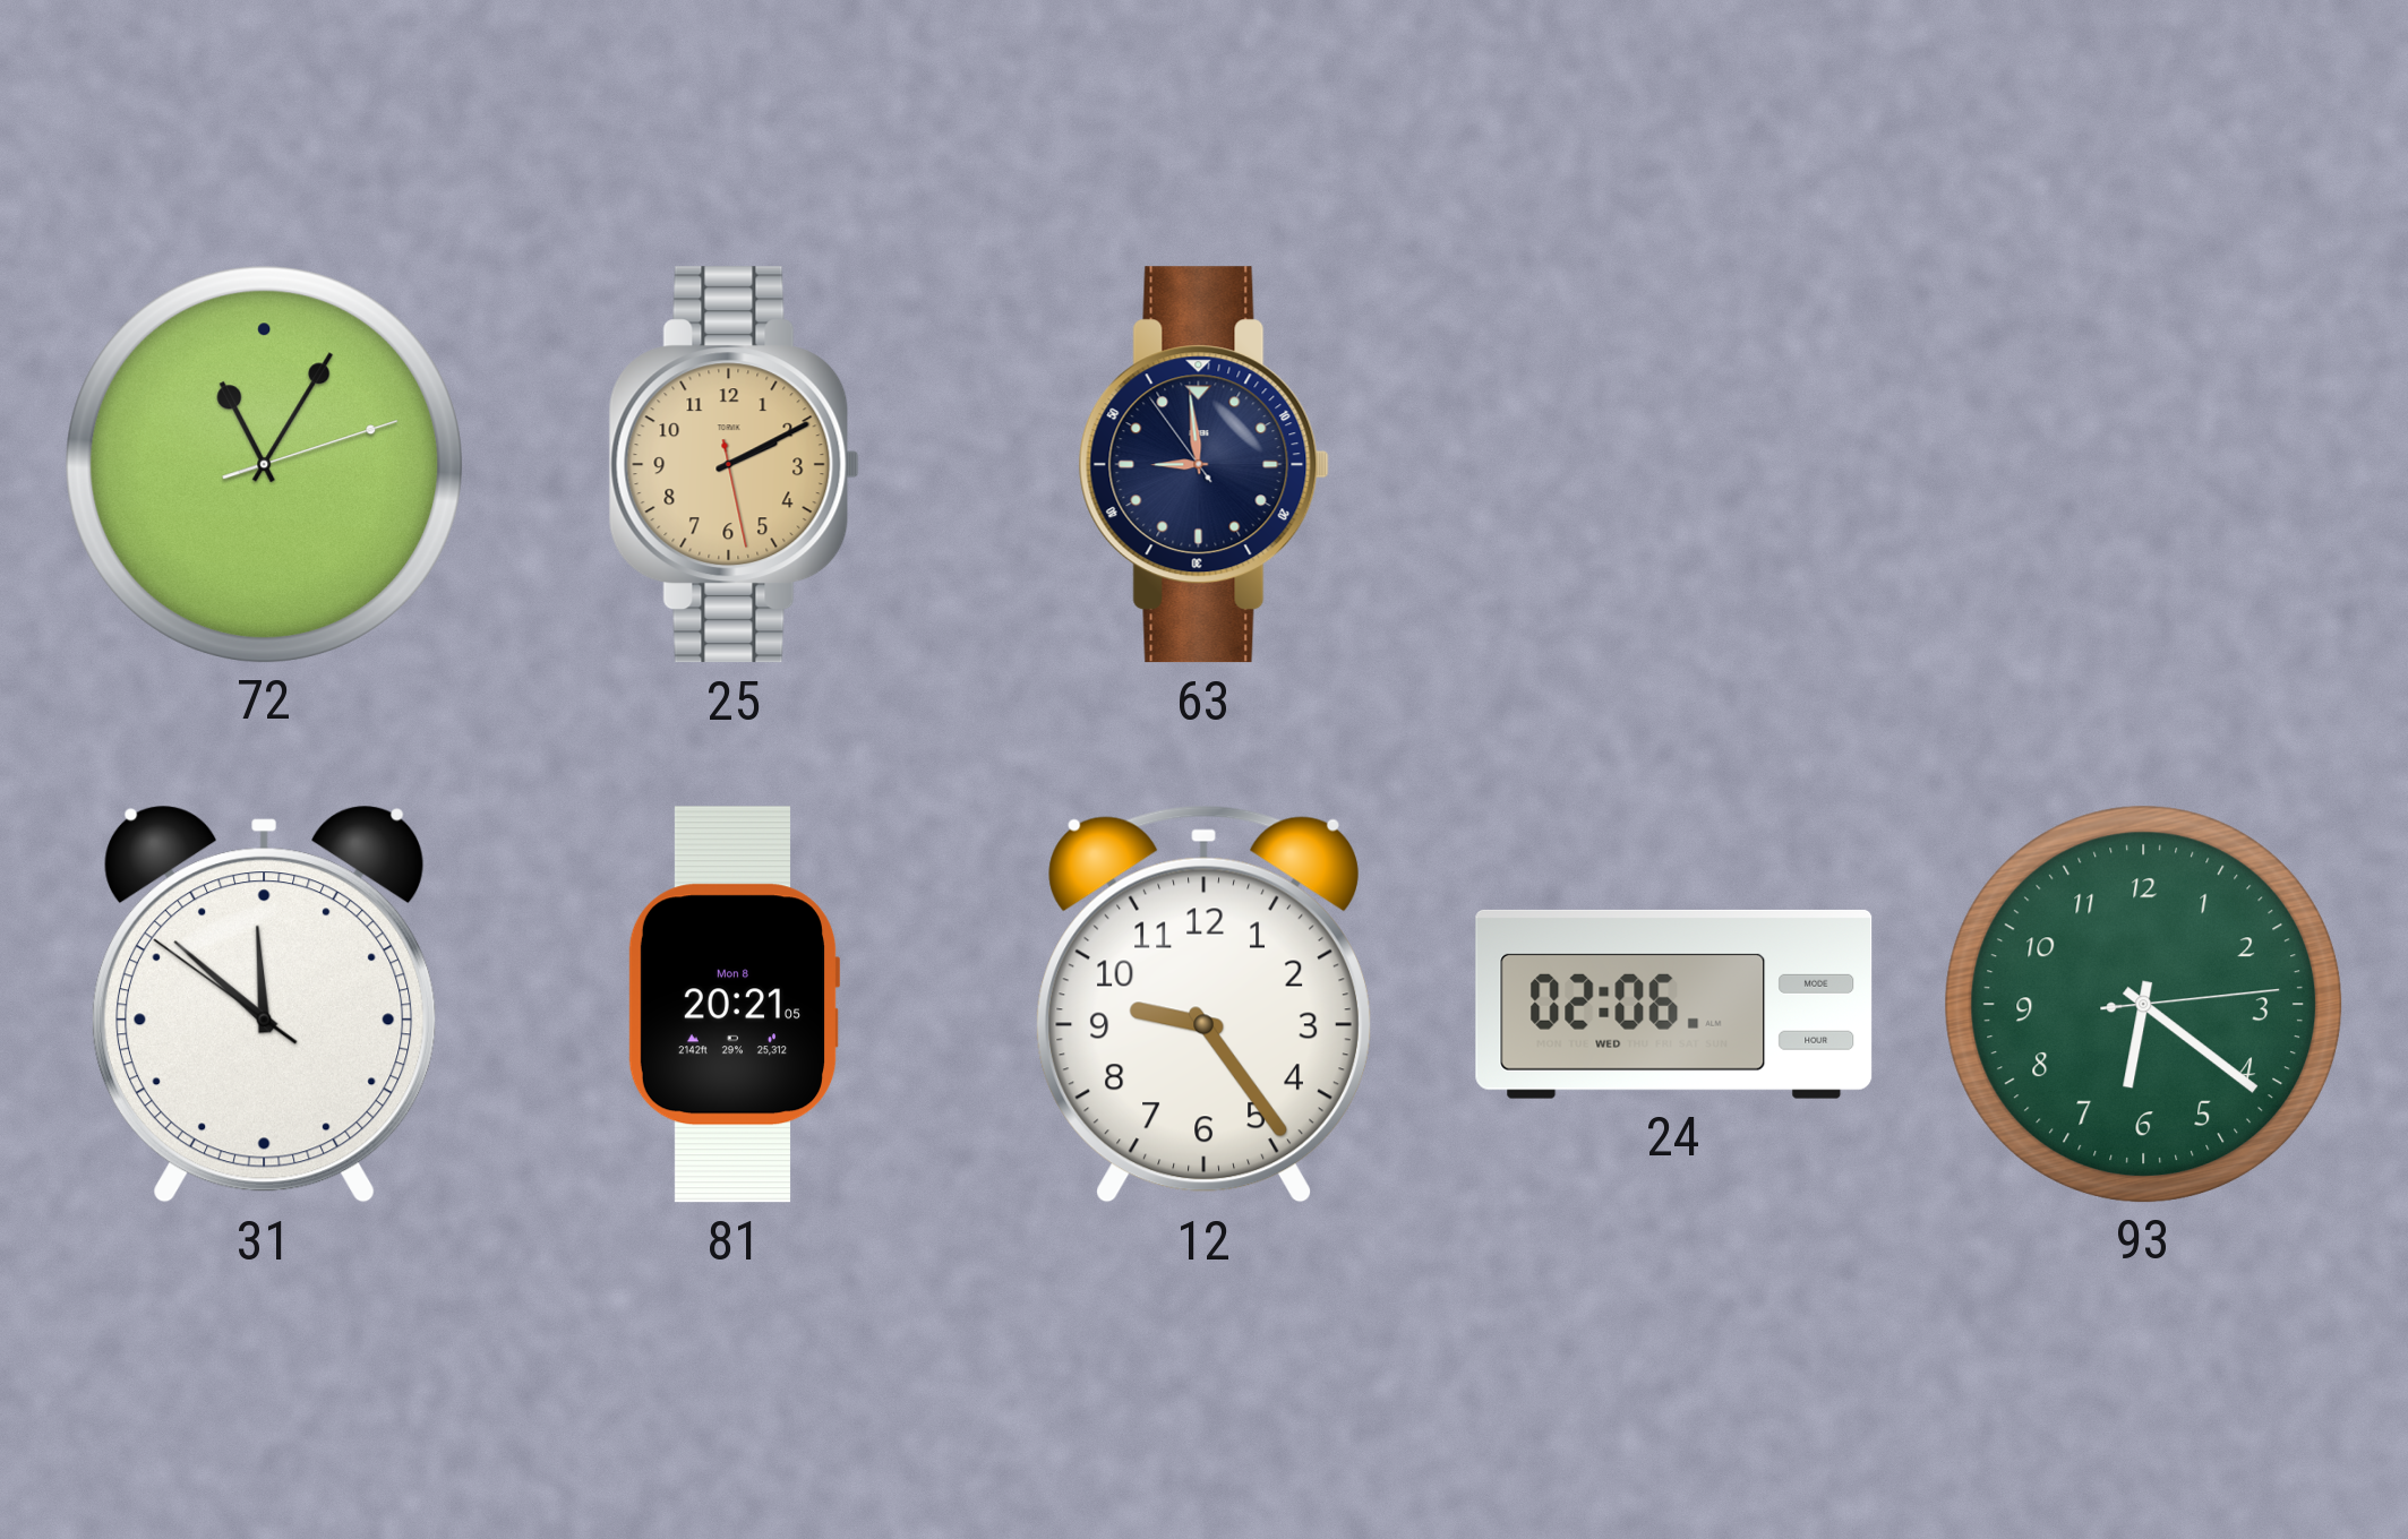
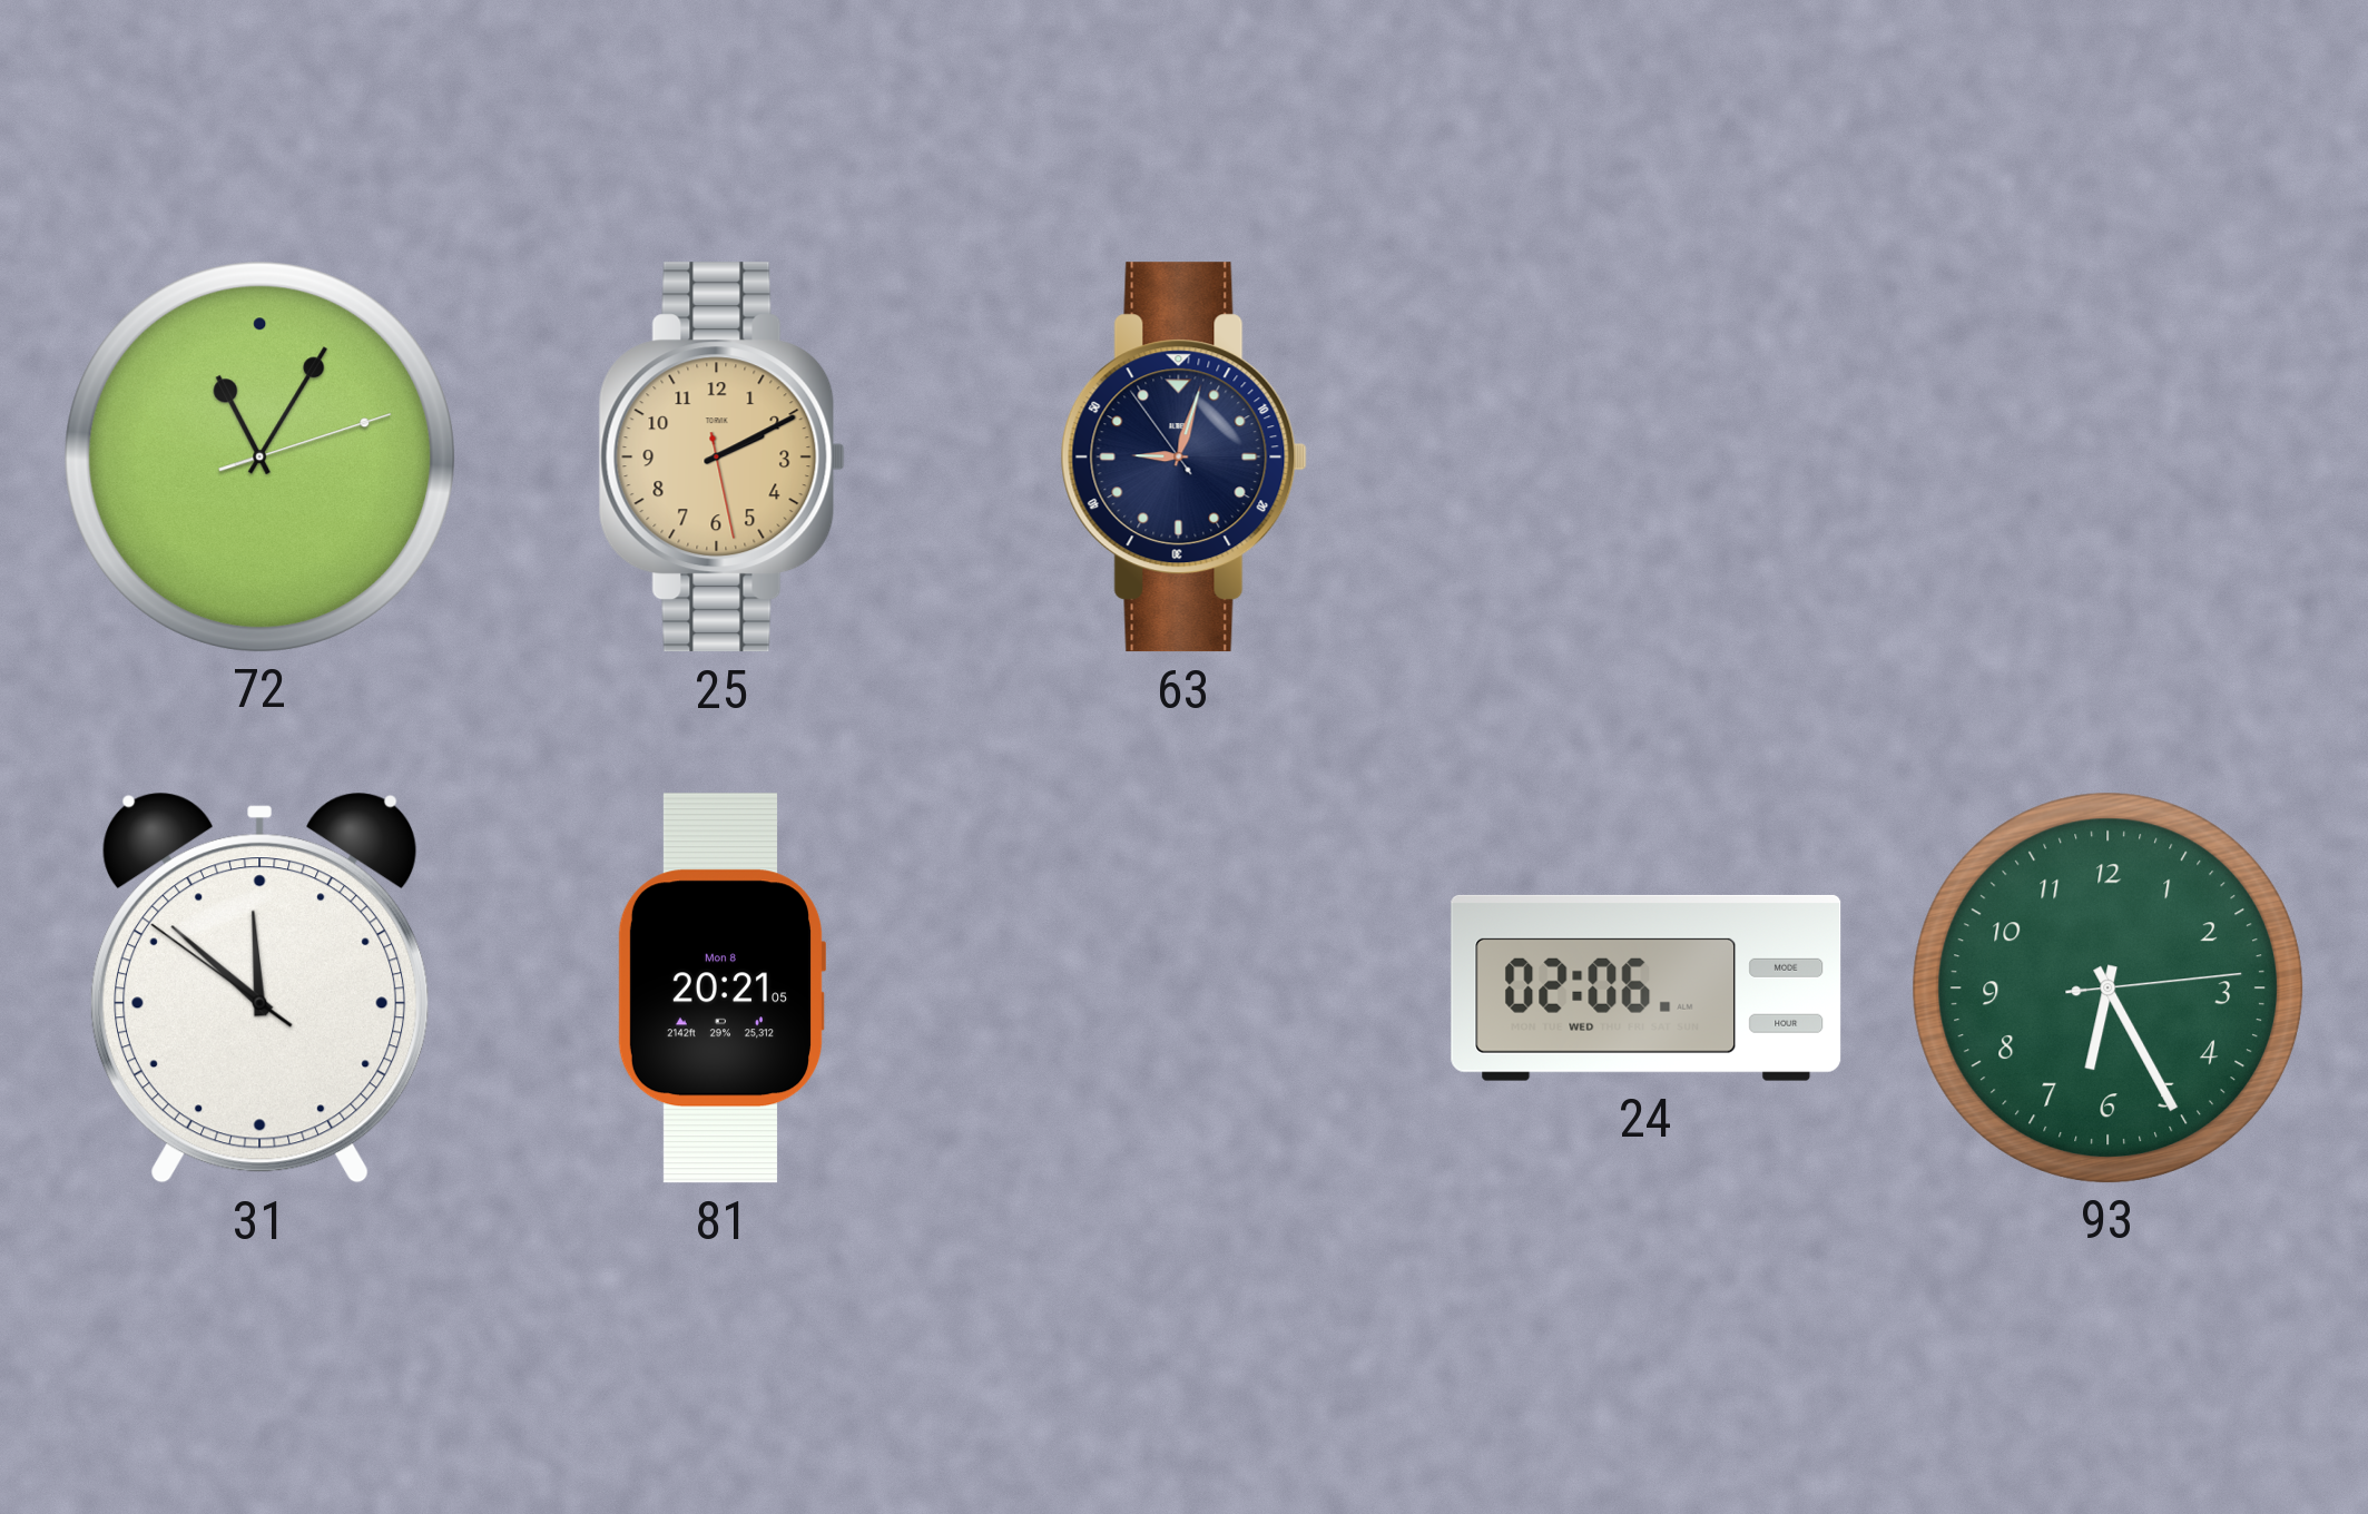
63: 8:58 -> 9:02
12: 9:24 -> none
93: 6:21 -> 6:25
